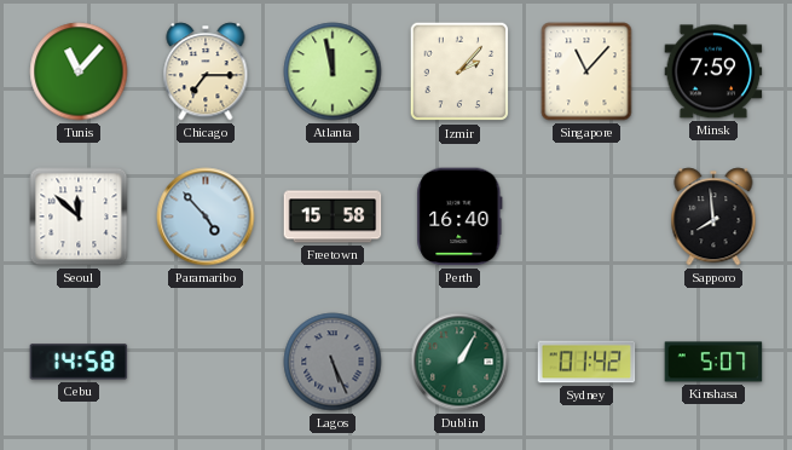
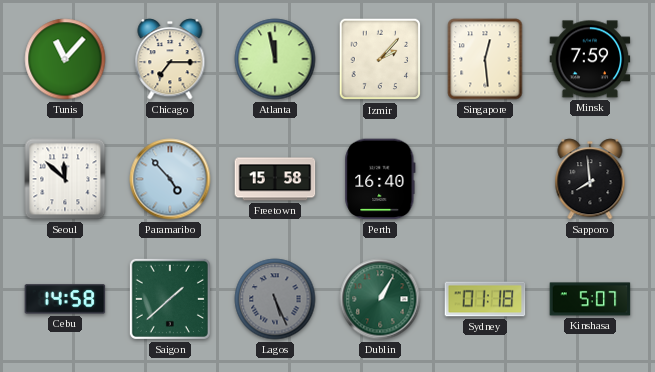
Singapore: 11:07 -> 12:29
Saigon: none -> 1:38
Sydney: 01:42 -> 01:18
